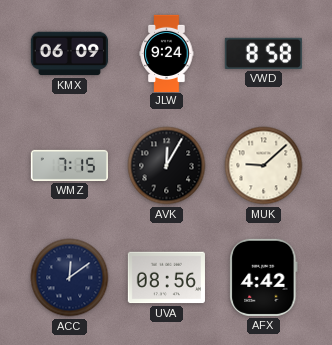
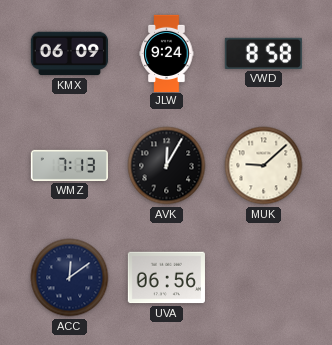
WMZ: 7:15 -> 7:13
UVA: 08:56 -> 06:56
AFX: 4:42 -> none
